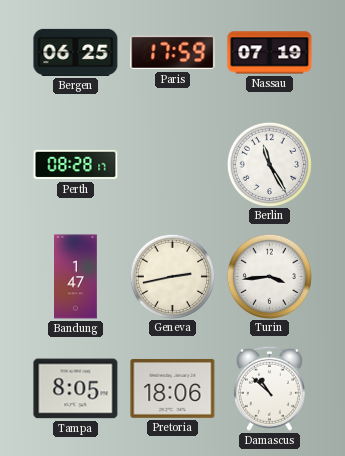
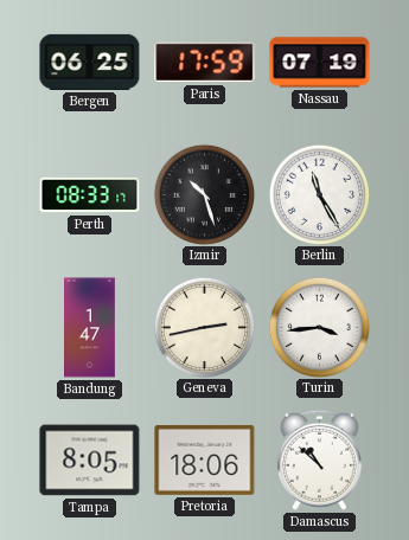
Perth: 08:28 -> 08:33
Izmir: none -> 10:27
